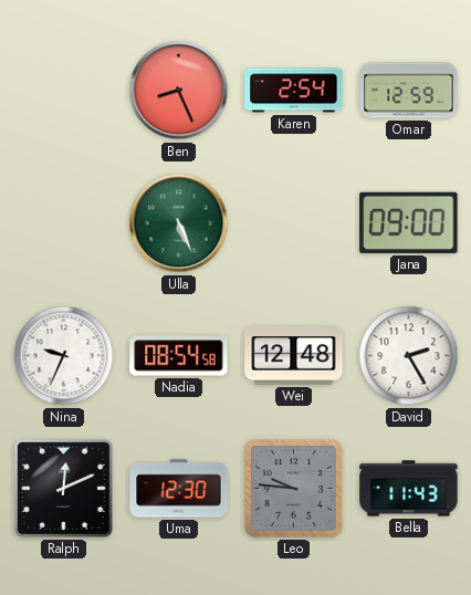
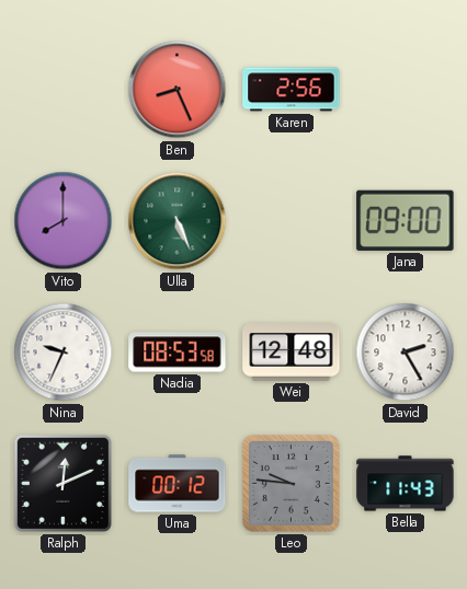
Karen: 2:54 -> 2:56
Omar: 12:59 -> none
Vito: none -> 8:00
Nadia: 08:54 -> 08:53
Uma: 12:30 -> 00:12
